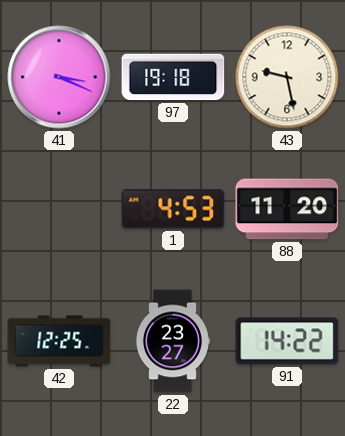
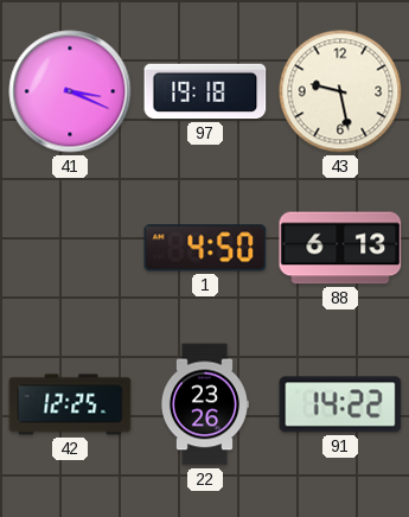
1: 4:53 -> 4:50
88: 11:20 -> 6:13
22: 23:27 -> 23:26
